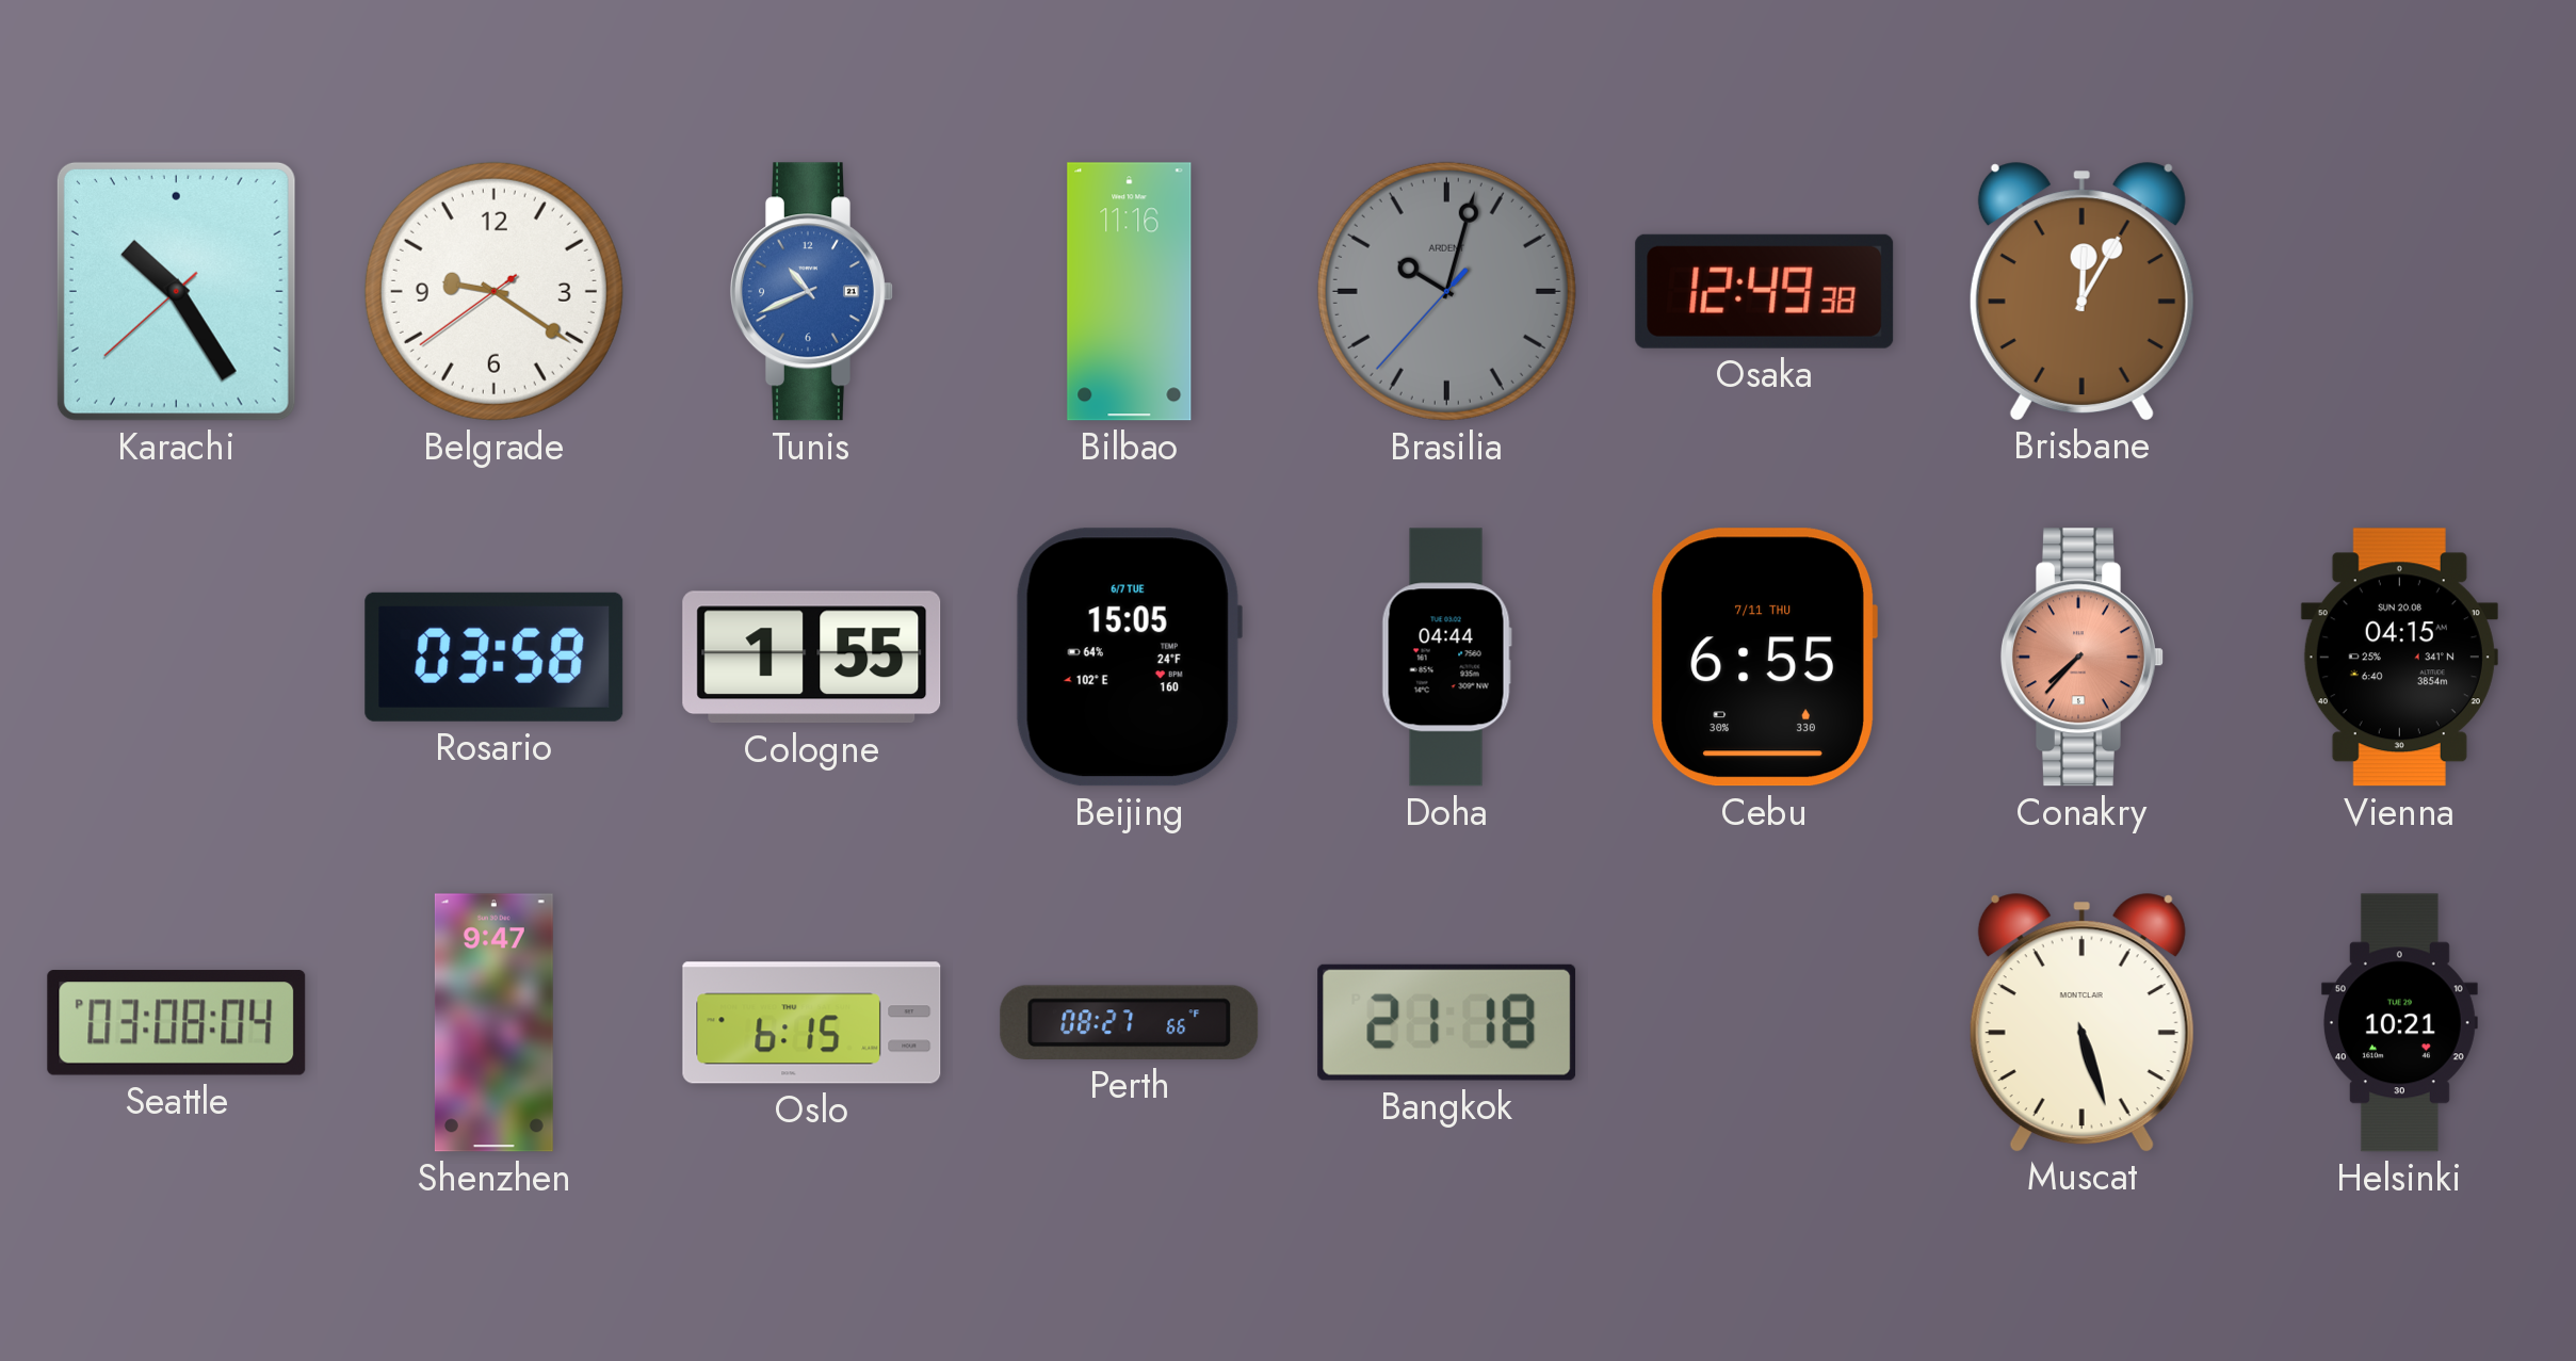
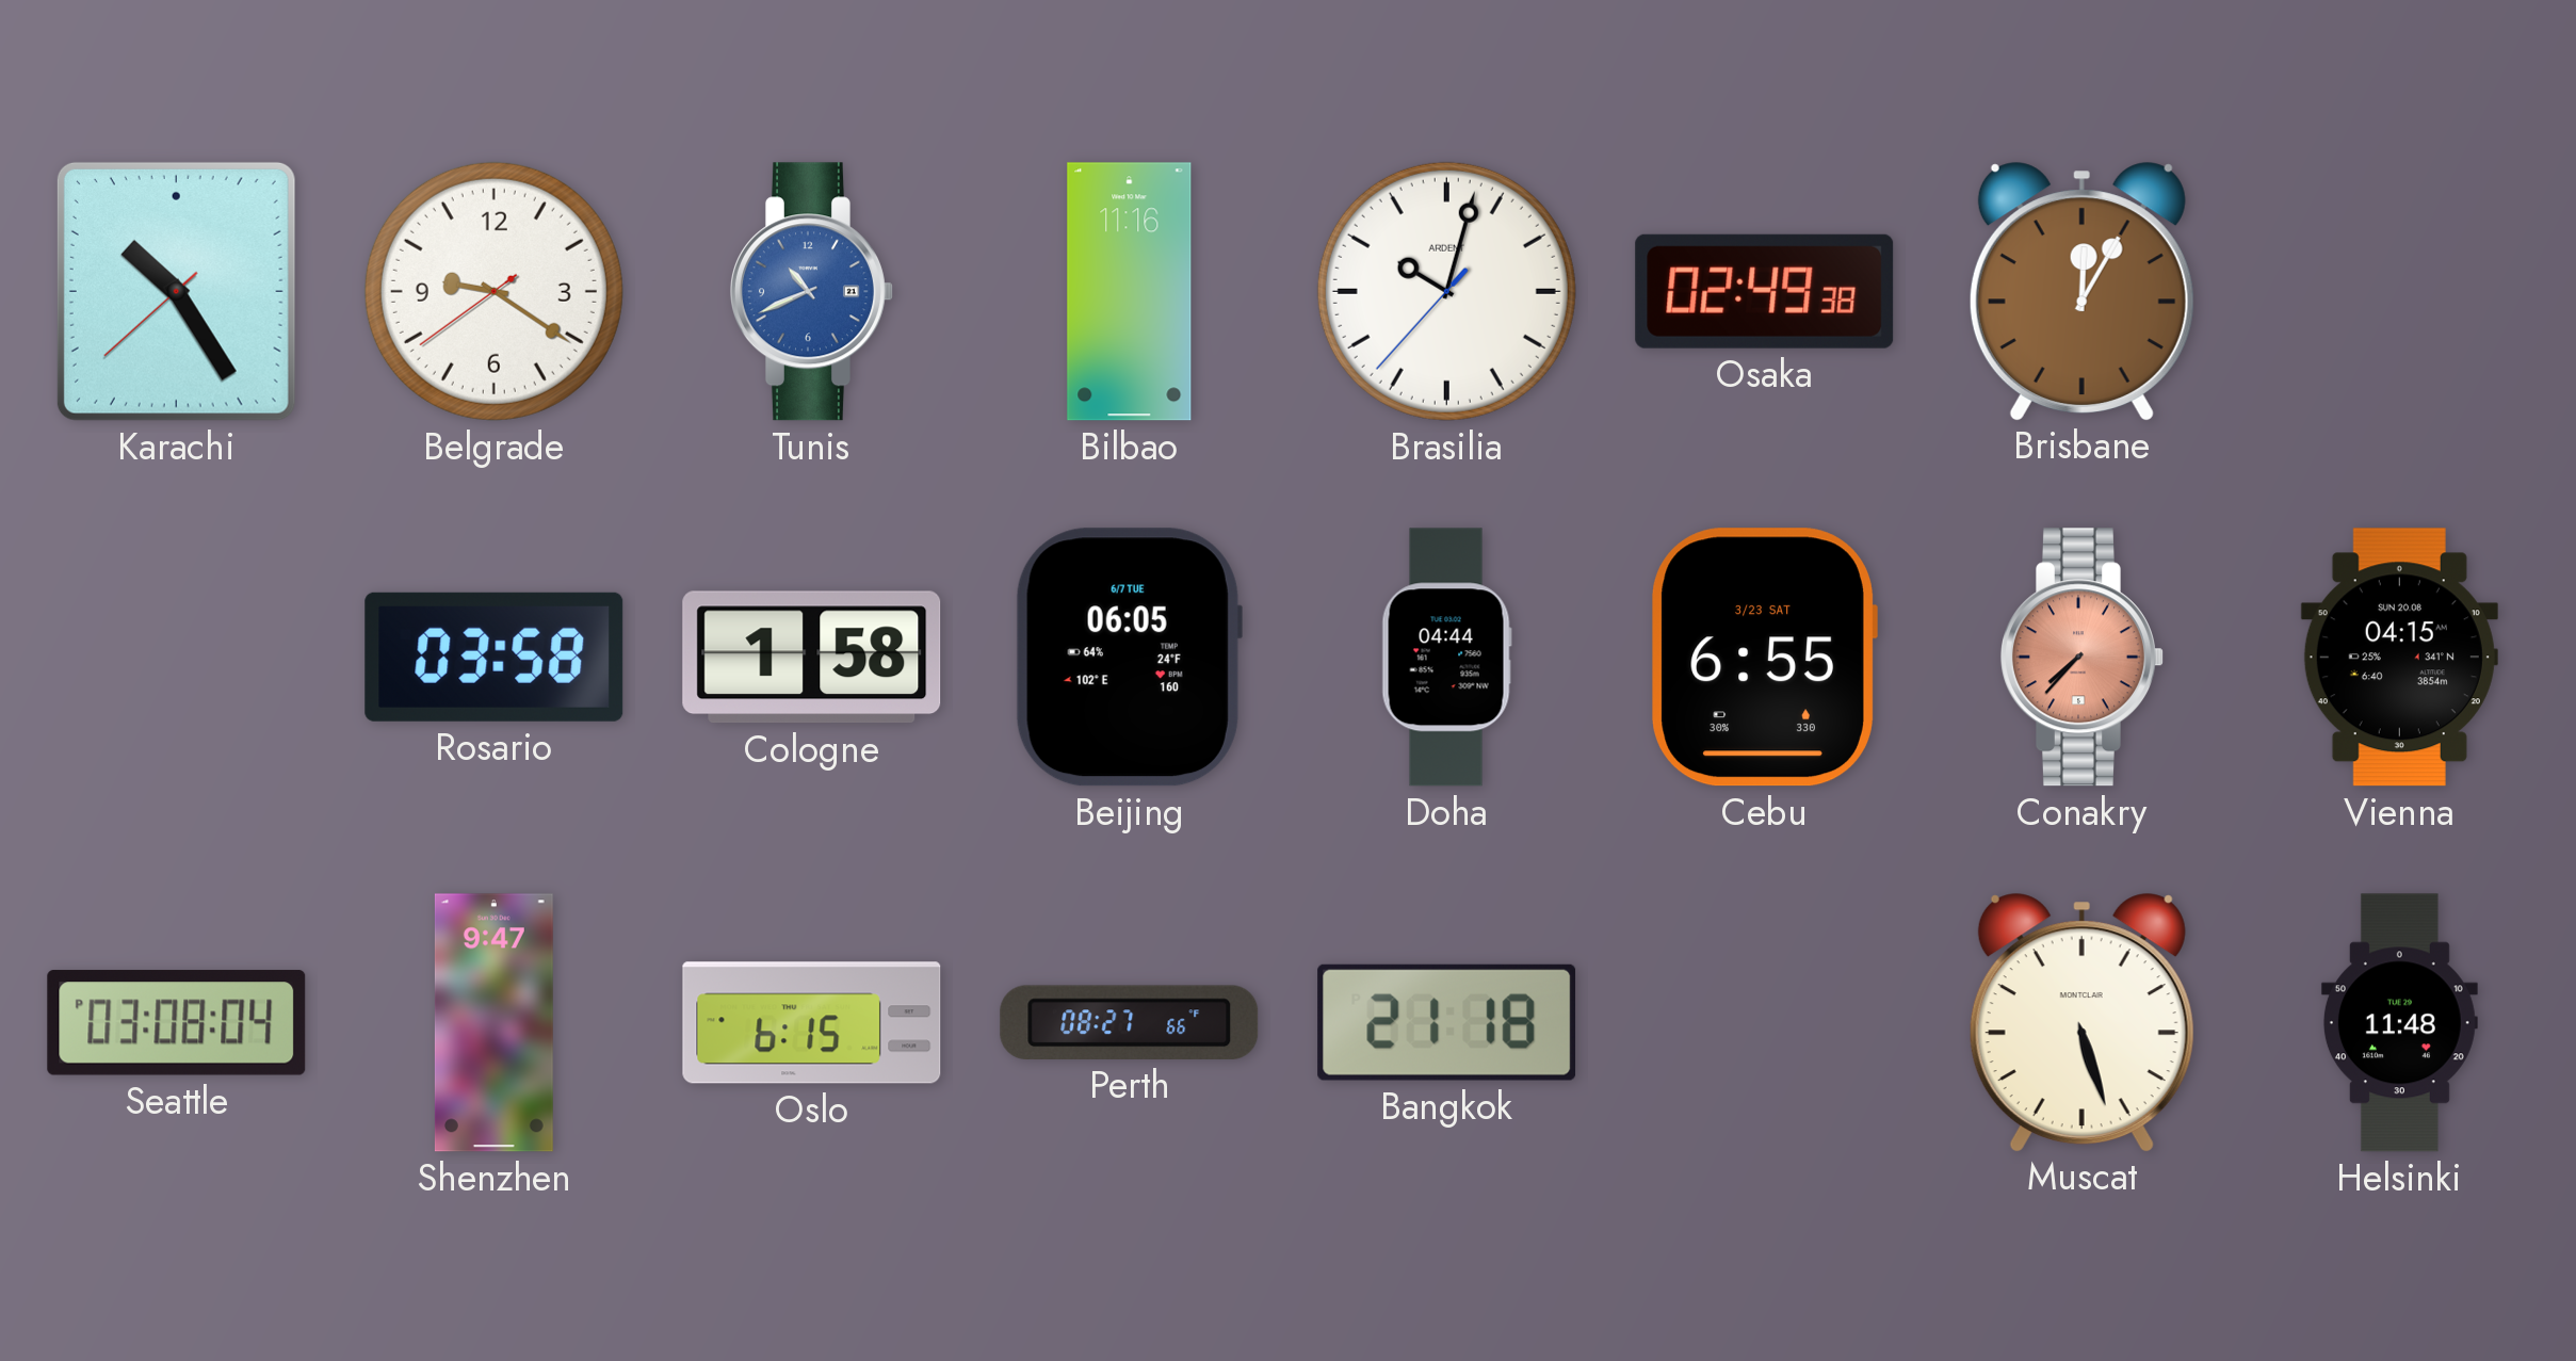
Brasilia dial: grey -> white
Osaka: 12:49 -> 02:49
Cologne: 1:55 -> 1:58
Beijing: 15:05 -> 06:05
Cebu date: 7/11 THU -> 3/23 SAT
Helsinki: 10:21 -> 11:48
